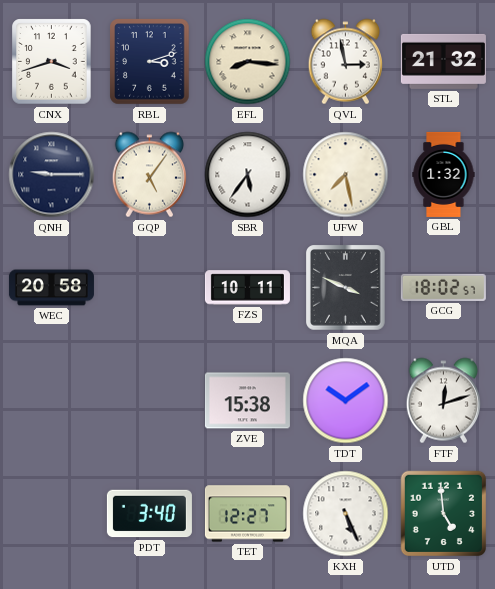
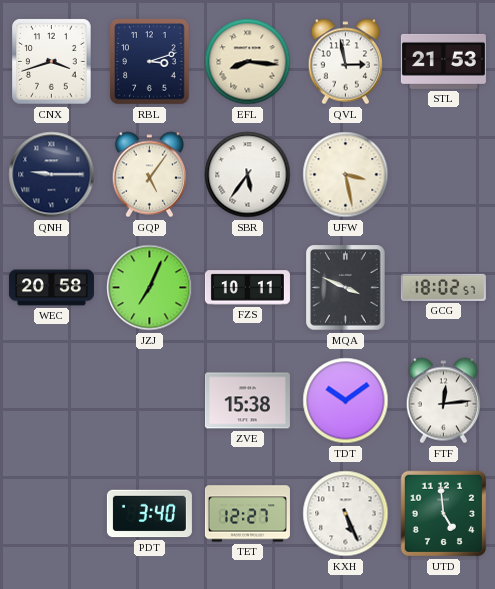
STL: 21:32 -> 21:53
UFW: 7:28 -> 3:28
GBL: 1:32 -> none
JZJ: none -> 7:04
FTF: 12:12 -> 12:14
